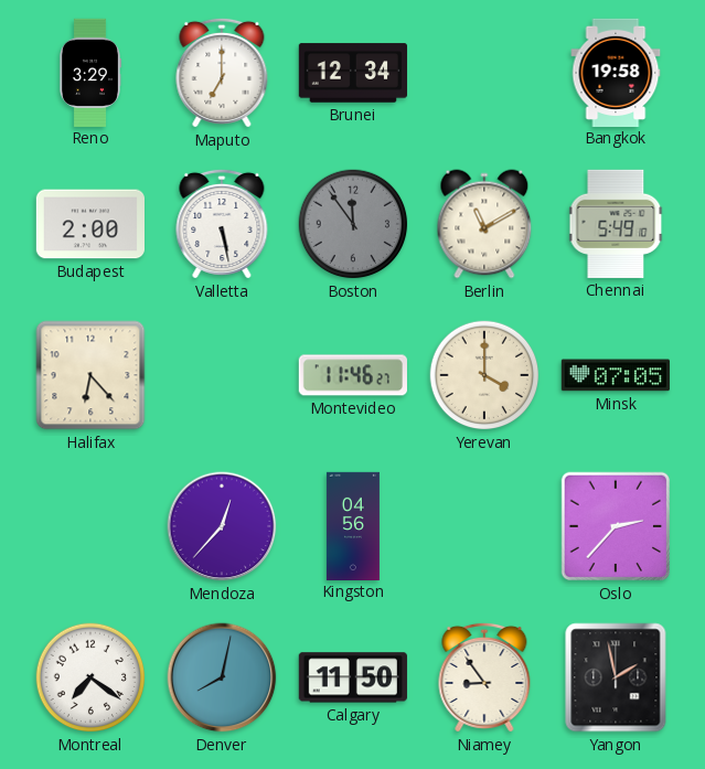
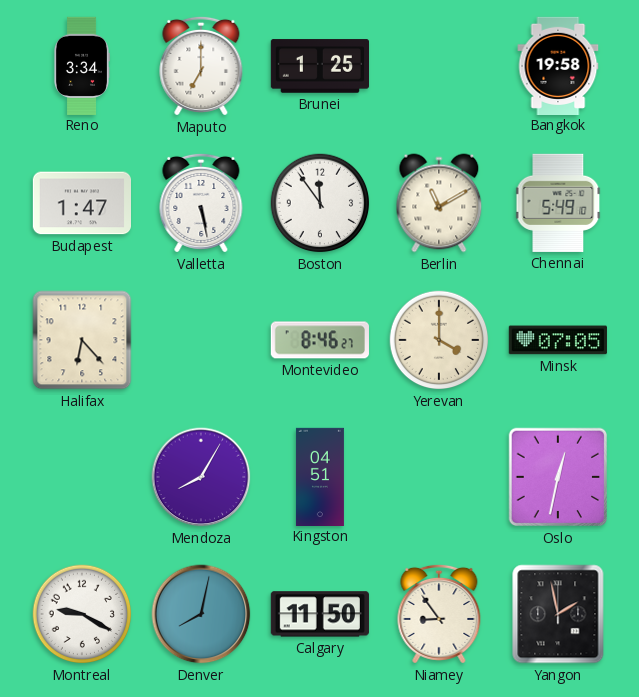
Reno: 3:29 -> 3:34
Brunei: 12:34 -> 1:25
Budapest: 2:00 -> 1:47
Boston dial: grey -> white
Montevideo: 11:46 -> 8:46
Mendoza: 12:37 -> 8:05
Kingston: 04:56 -> 04:51
Oslo: 2:37 -> 12:32
Montreal: 7:21 -> 9:20
